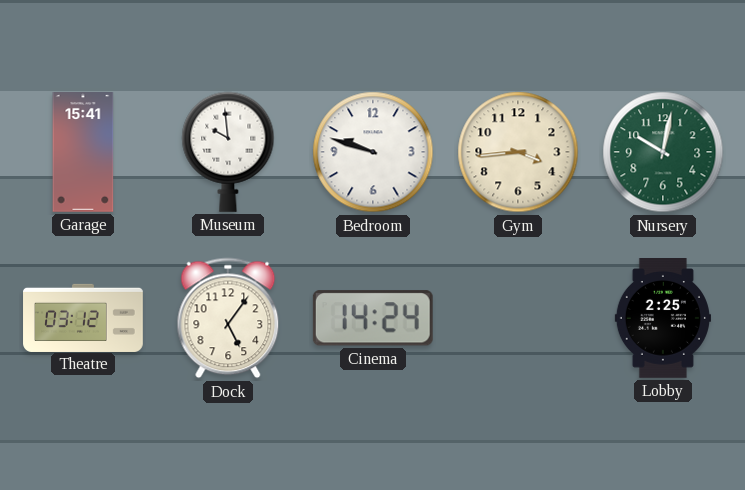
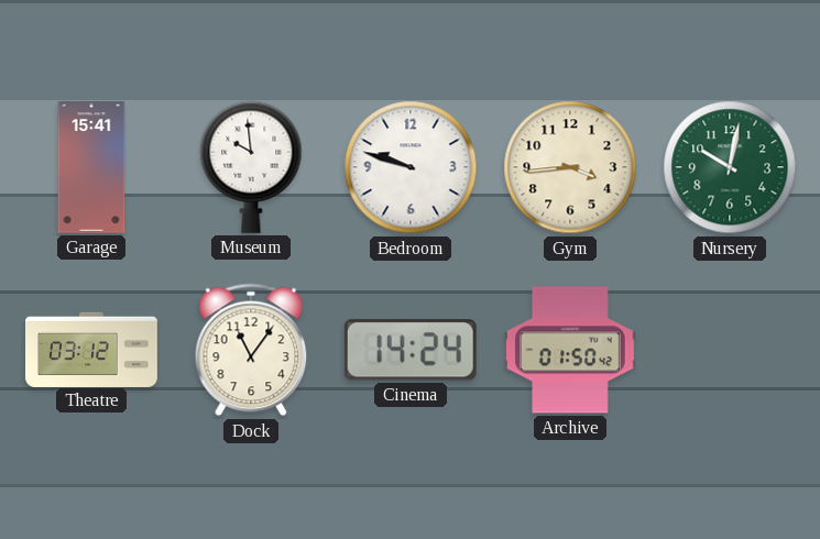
Dock: 5:06 -> 11:06
Archive: none -> 01:50
Lobby: 2:25 -> none
